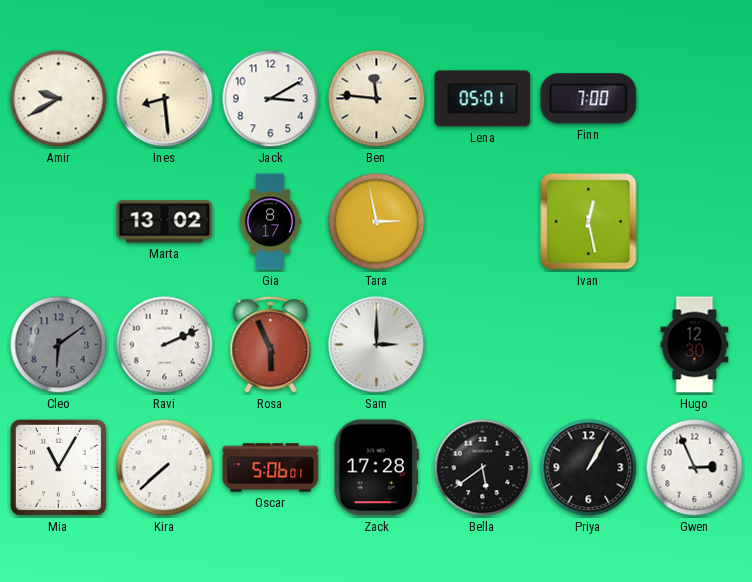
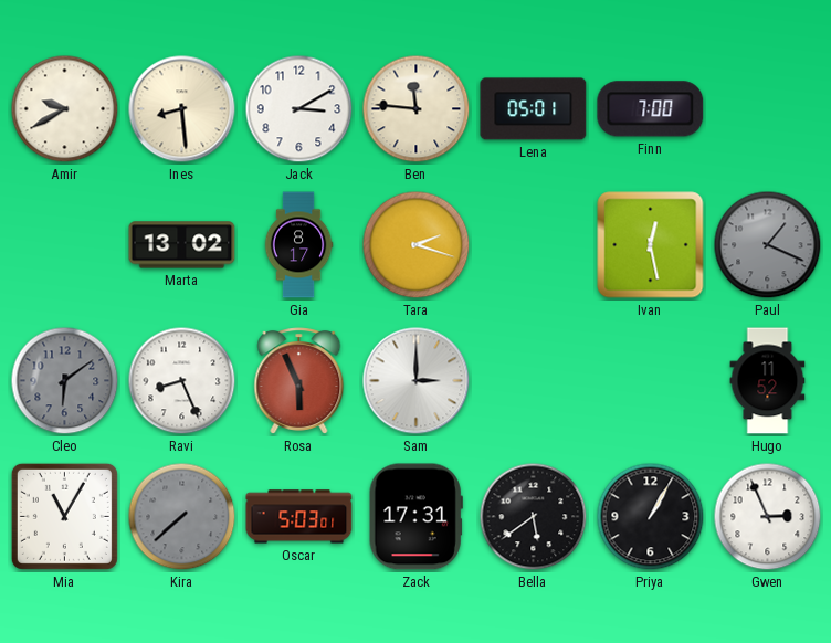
Tara: 2:58 -> 2:18
Paul: none -> 1:19
Ravi: 2:11 -> 8:26
Hugo: 12:30 -> 11:52
Kira dial: white -> grey
Oscar: 5:06 -> 5:03
Zack: 17:28 -> 17:31
